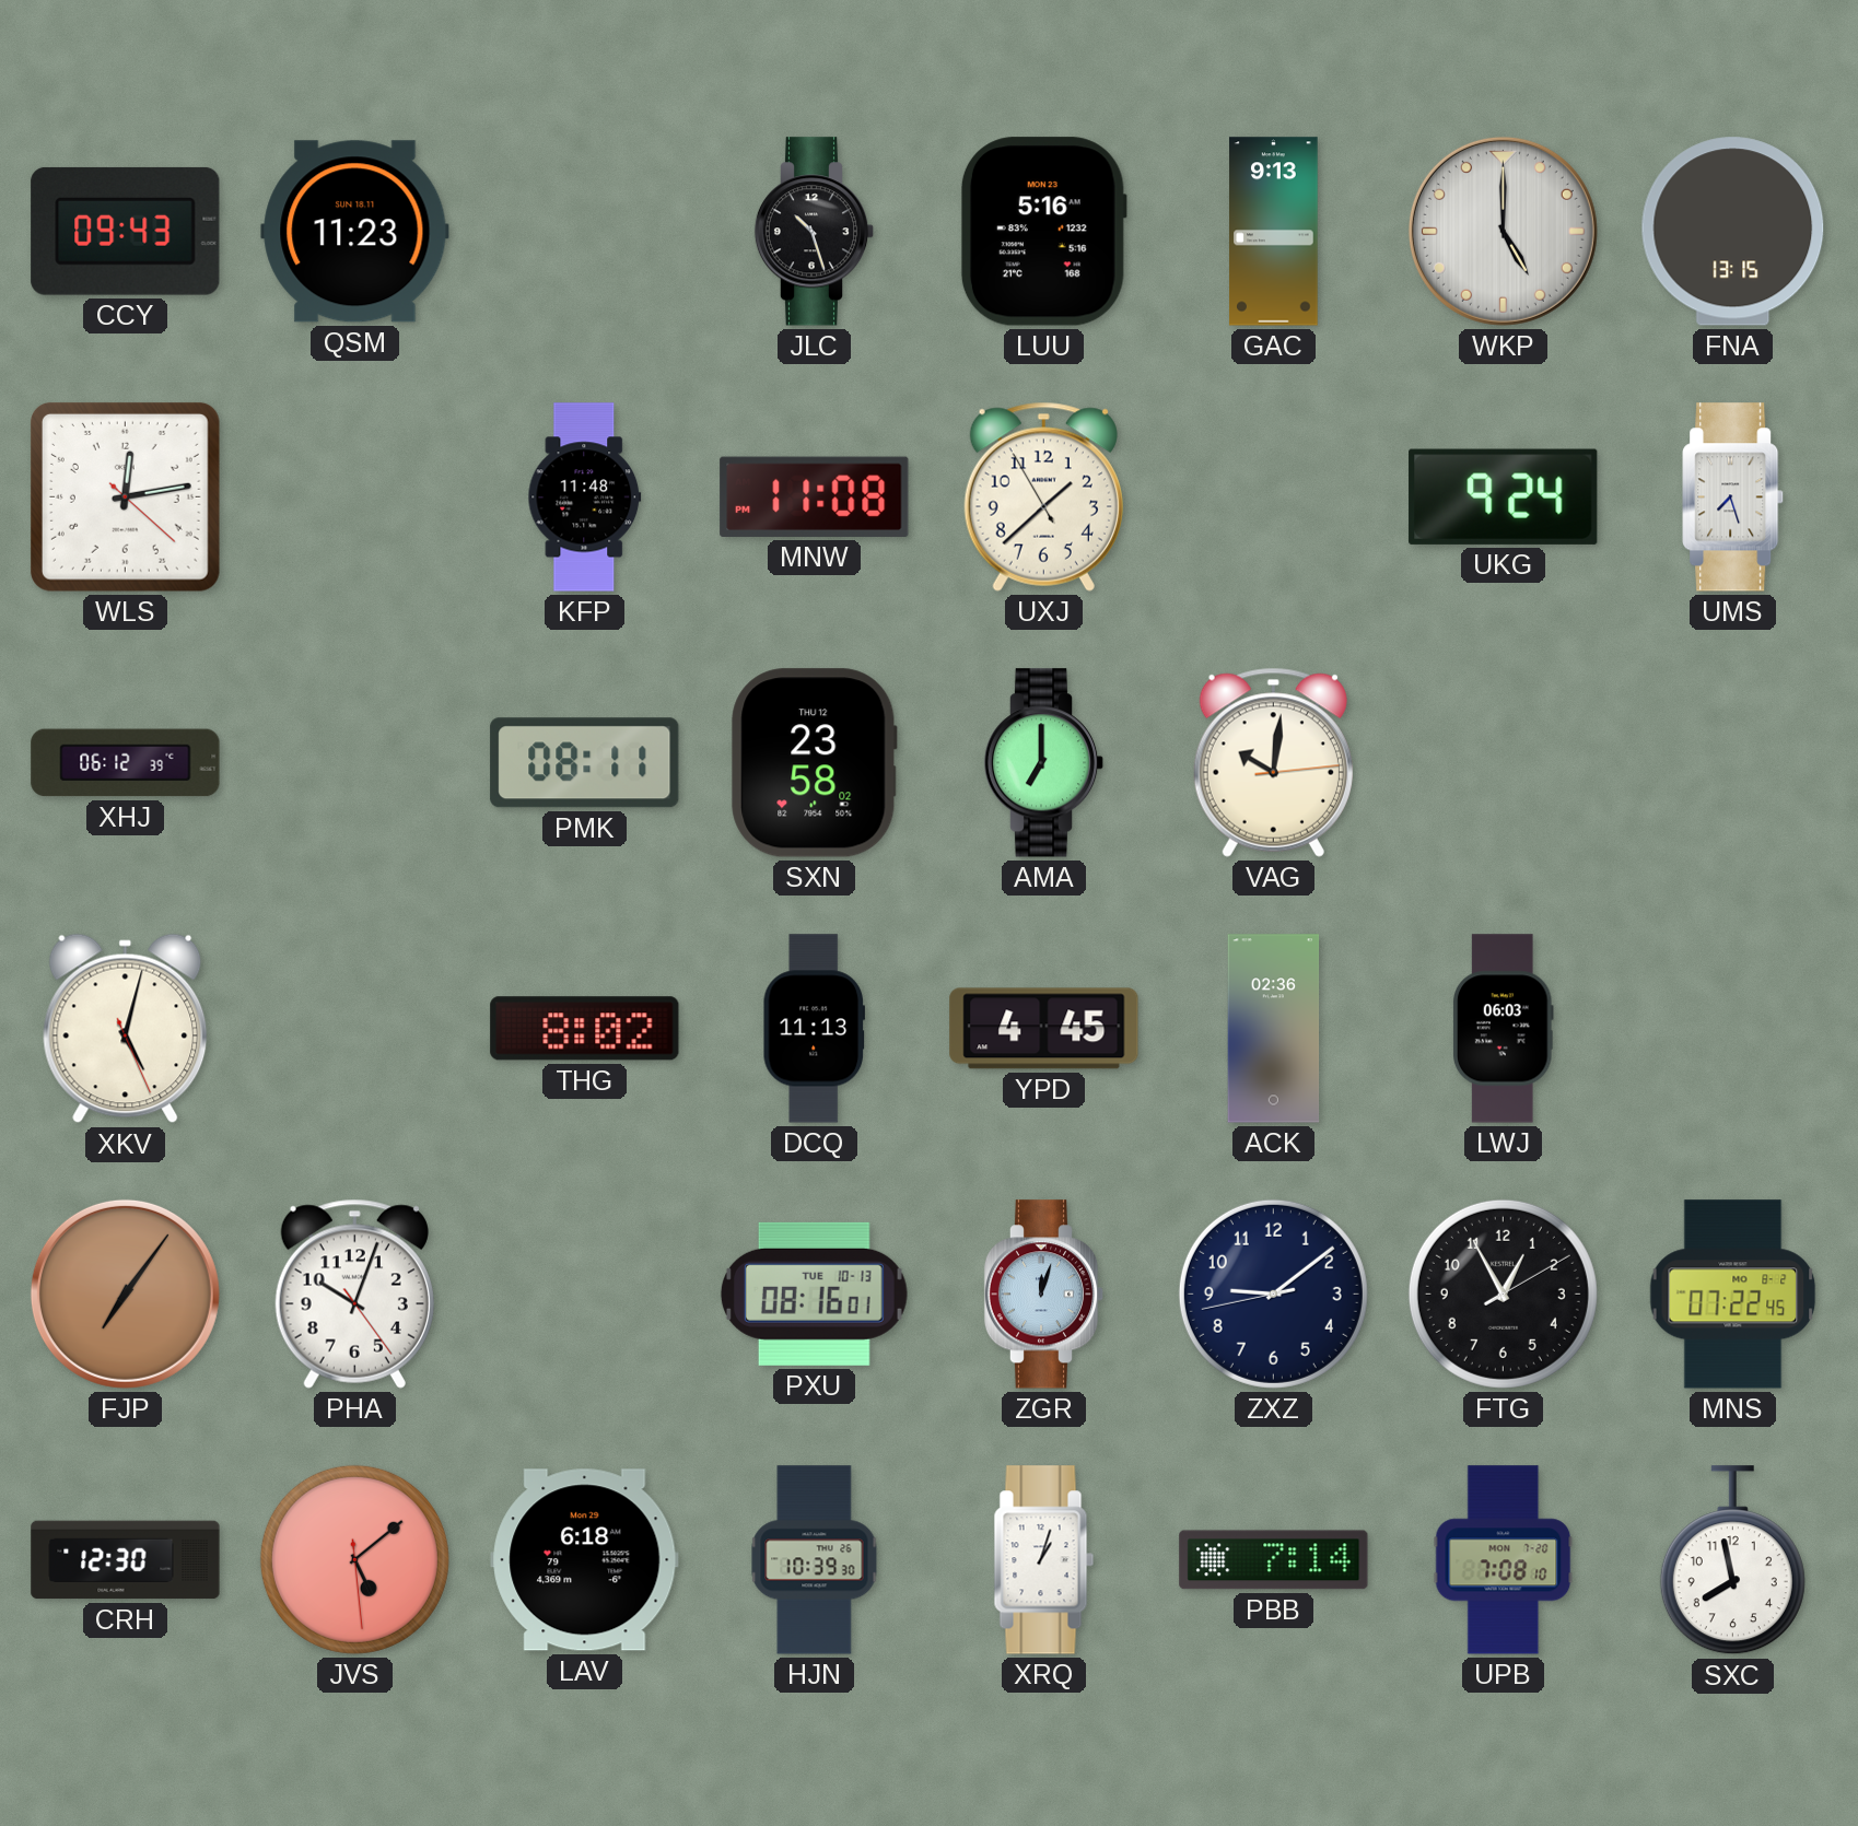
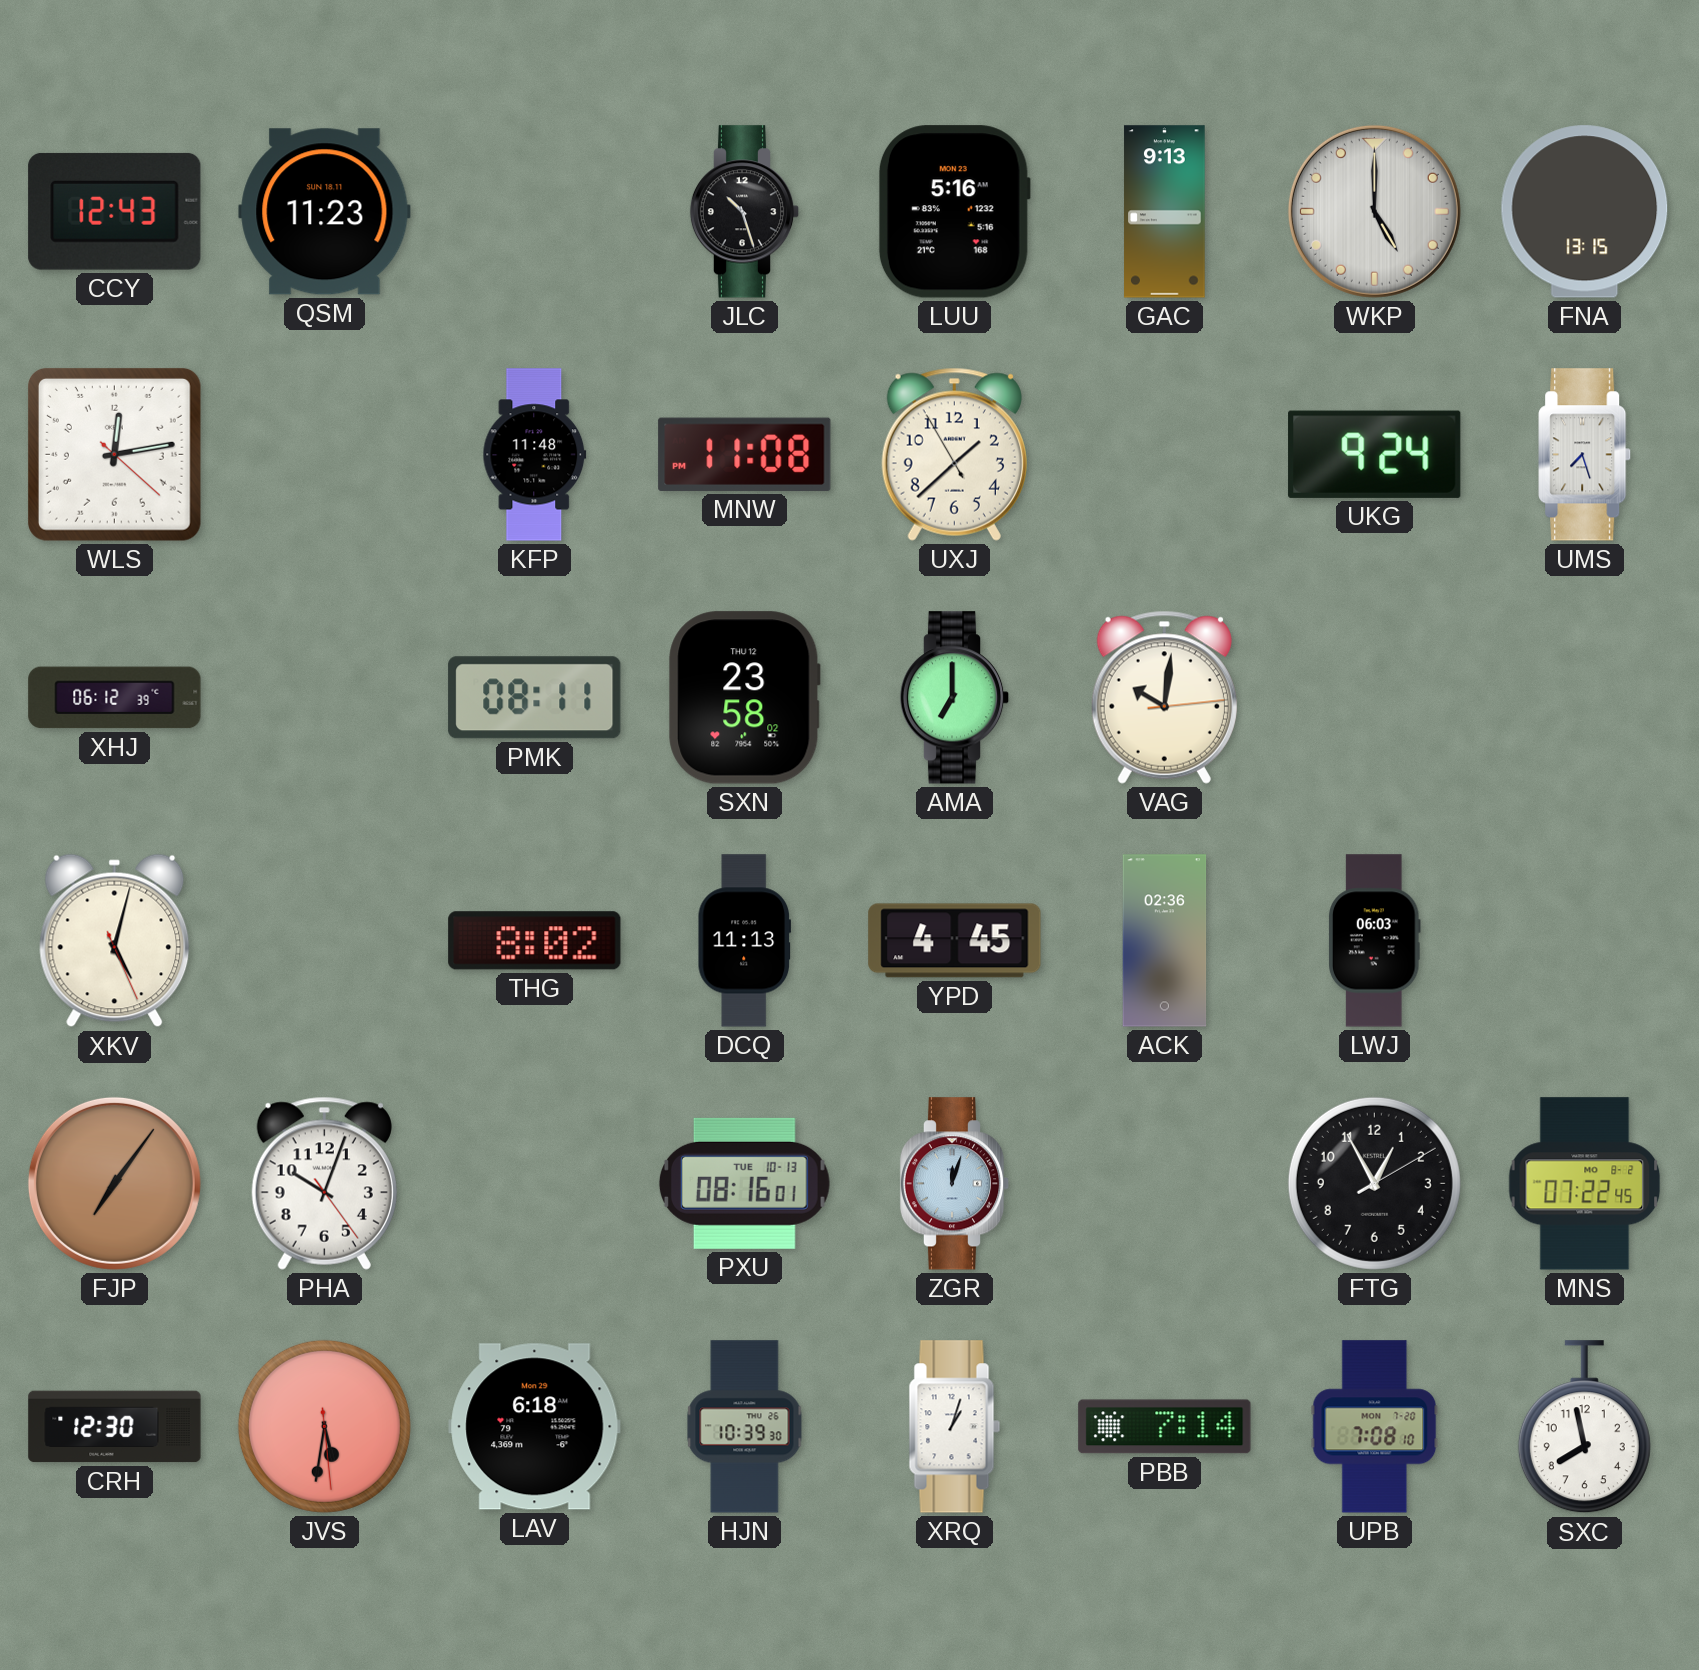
CCY: 09:43 -> 12:43
ZXZ: 9:08 -> none
JVS: 5:08 -> 5:31
